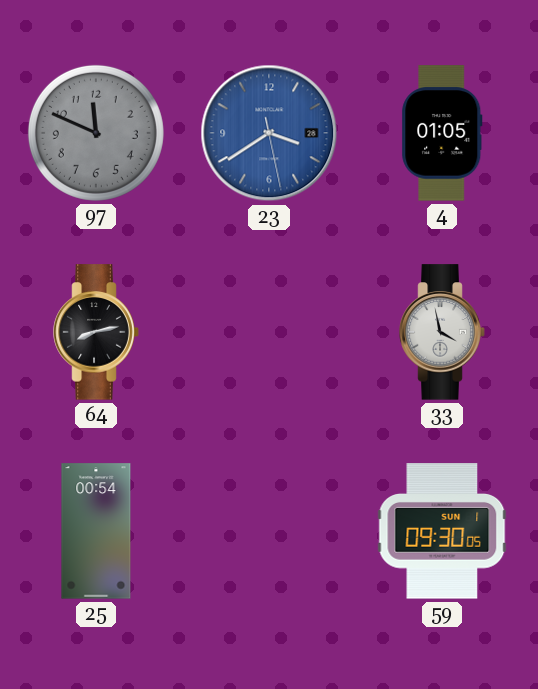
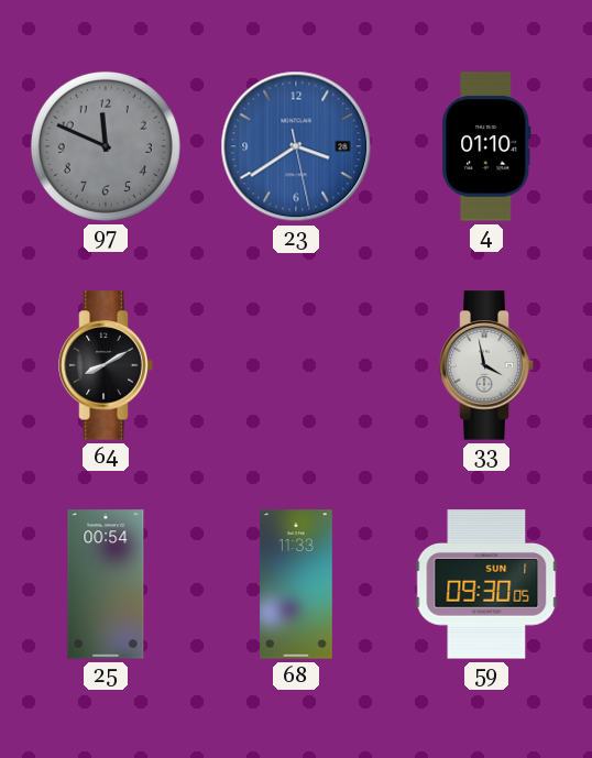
4: 01:05 -> 01:10
64: 8:13 -> 8:10
68: none -> 11:33
